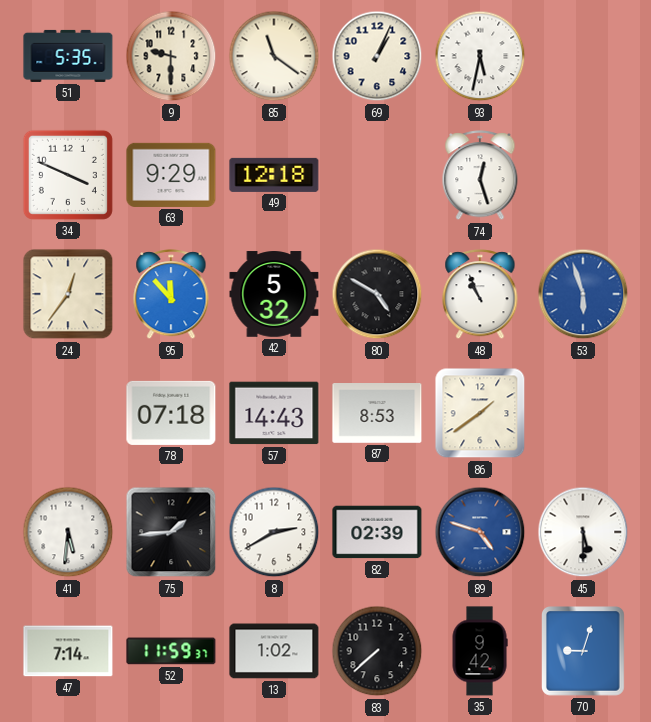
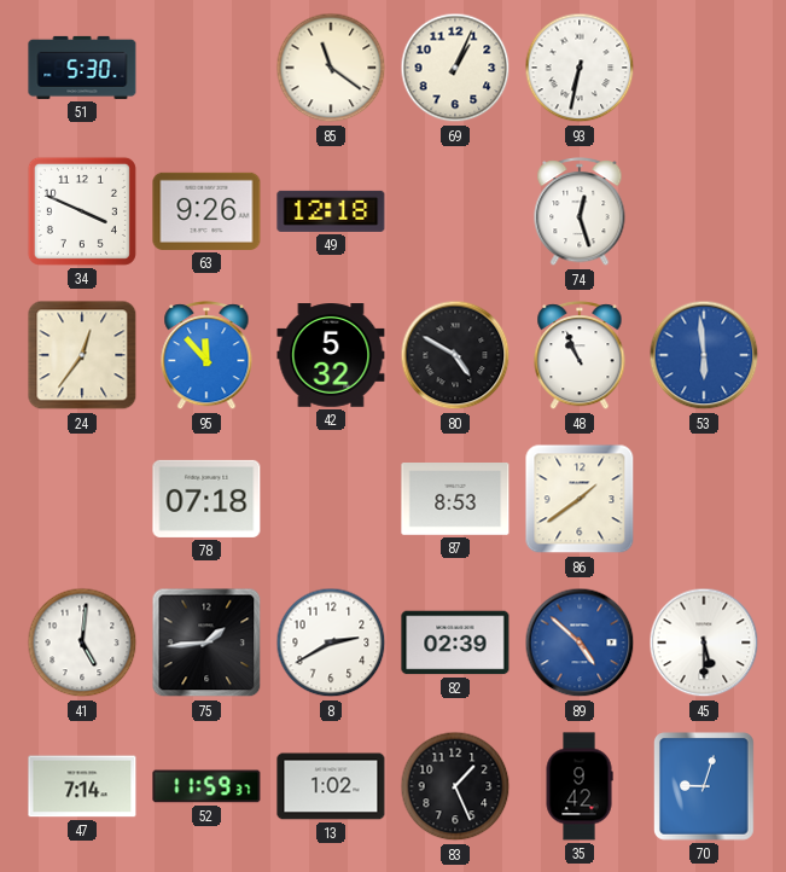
51: 5:35 -> 5:30
9: 9:30 -> none
93: 5:32 -> 6:32
63: 9:29 -> 9:26
53: 5:57 -> 5:59
57: 14:43 -> none
41: 5:31 -> 5:01
89: 4:48 -> 4:52
83: 7:38 -> 1:26
